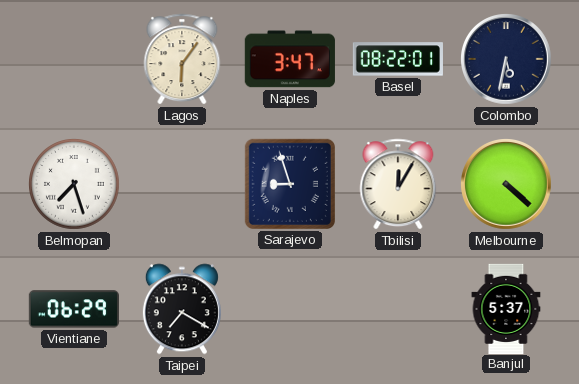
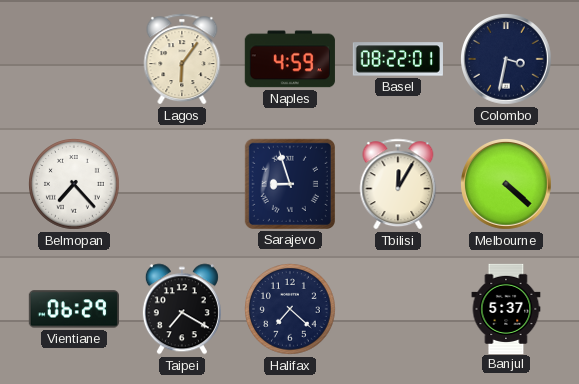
Naples: 3:47 -> 4:59
Colombo: 5:32 -> 3:32
Belmopan: 7:27 -> 7:23
Halifax: none -> 7:22
